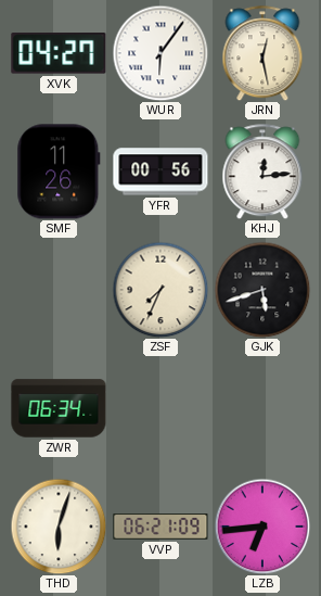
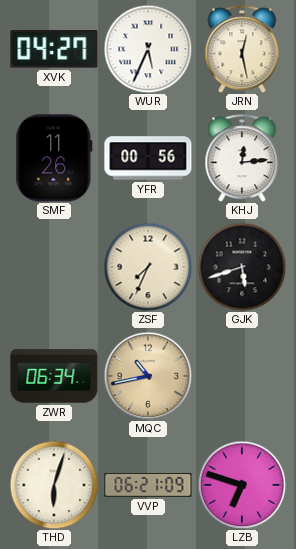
WUR: 6:06 -> 5:34
MQC: none -> 10:43
LZB: 6:44 -> 6:48
